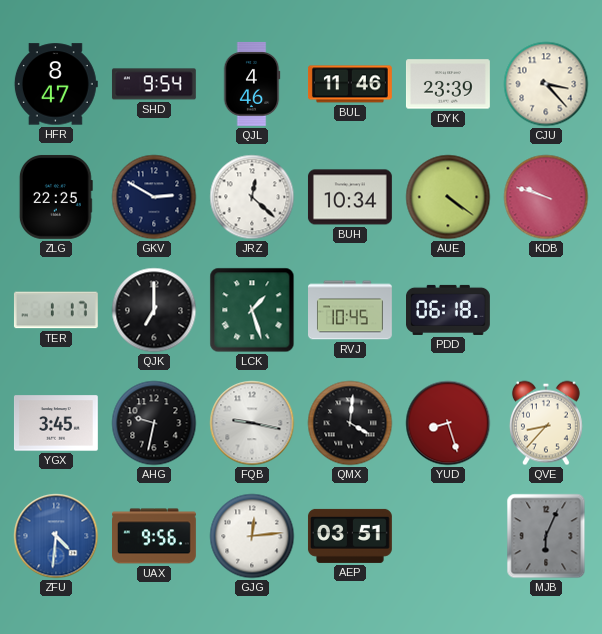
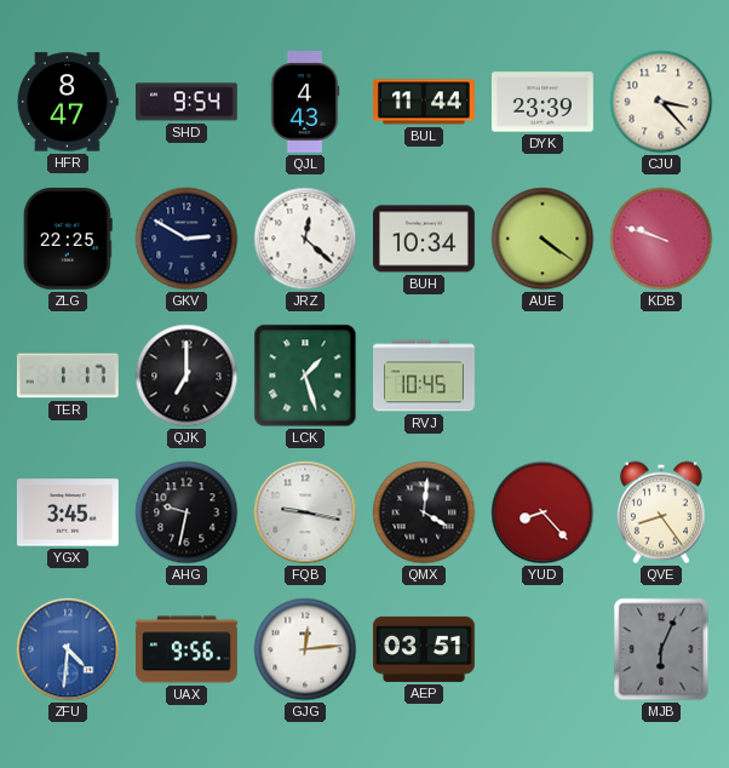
QJL: 4:46 -> 4:43
BUL: 11:46 -> 11:44
PDD: 06:18 -> none
YUD: 8:27 -> 8:23
QVE: 8:37 -> 8:24
